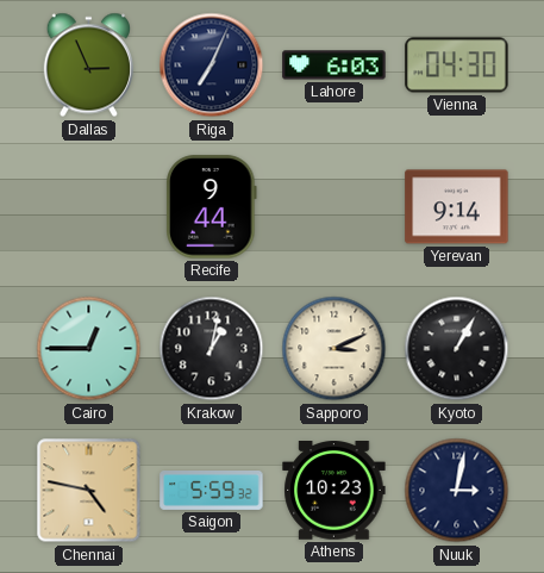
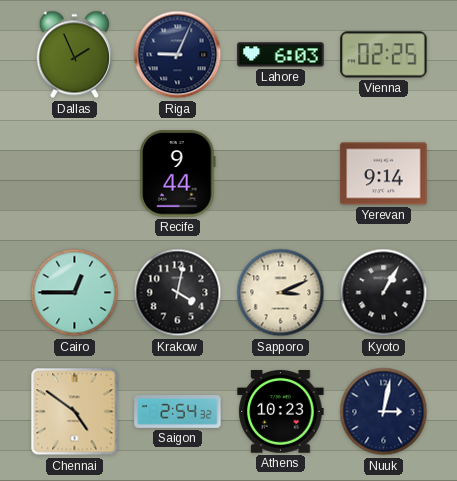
Dallas: 2:56 -> 1:56
Riga: 7:04 -> 9:04
Vienna: 04:30 -> 02:25
Krakow: 1:02 -> 4:02
Chennai: 4:47 -> 4:51
Saigon: 5:59 -> 2:54
